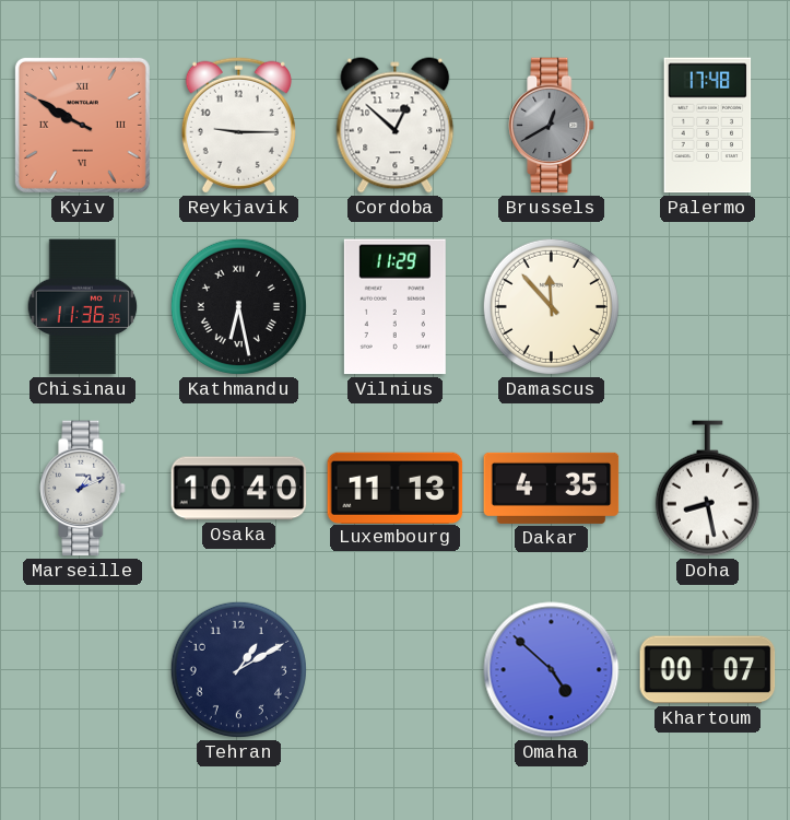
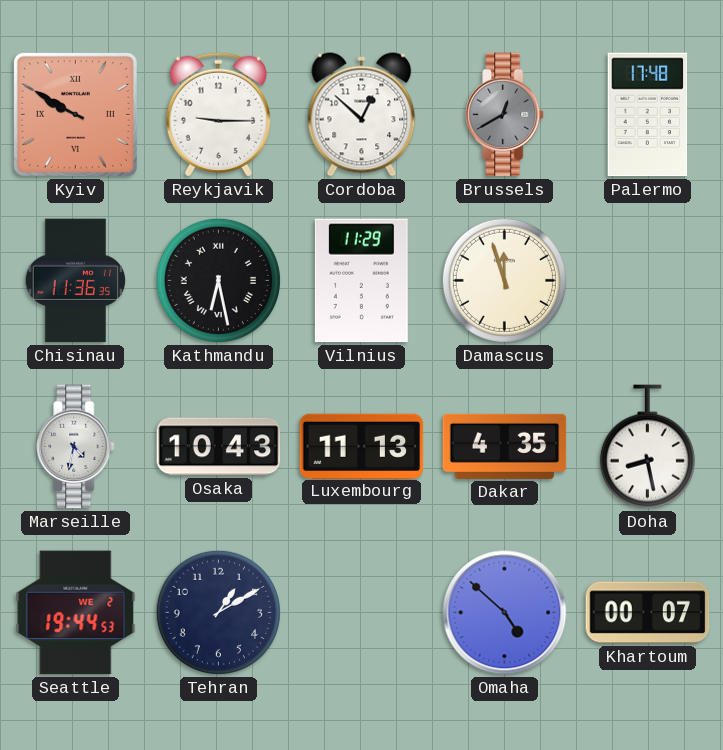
Damascus: 11:53 -> 11:57
Marseille: 1:11 -> 4:32
Osaka: 10:40 -> 10:43
Seattle: none -> 19:44
